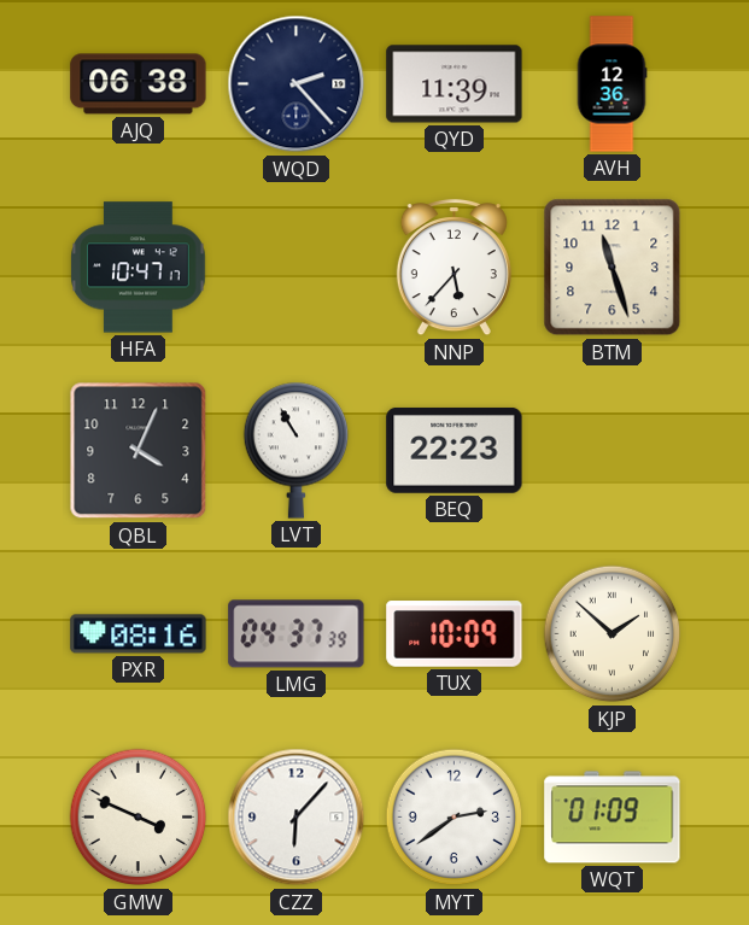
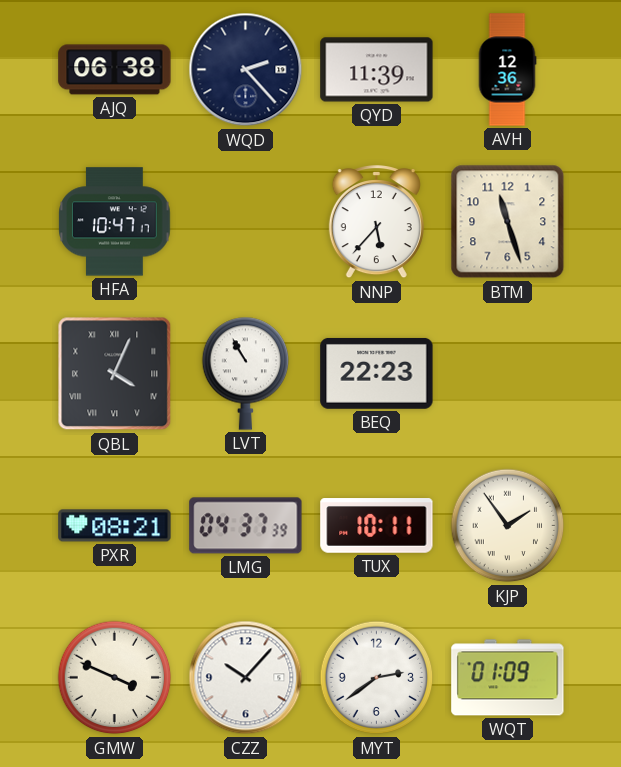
QBL numerals: Arabic -> Roman
PXR: 08:16 -> 08:21
TUX: 10:09 -> 10:11
KJP: 1:52 -> 1:54
CZZ: 6:07 -> 10:07
